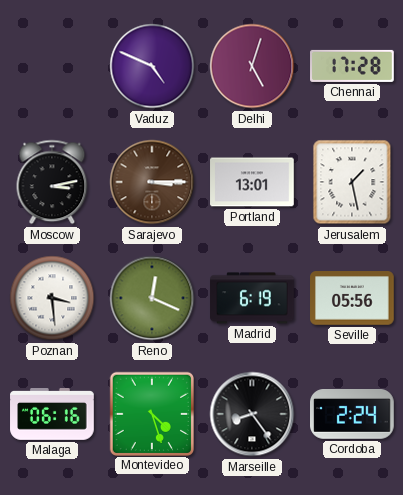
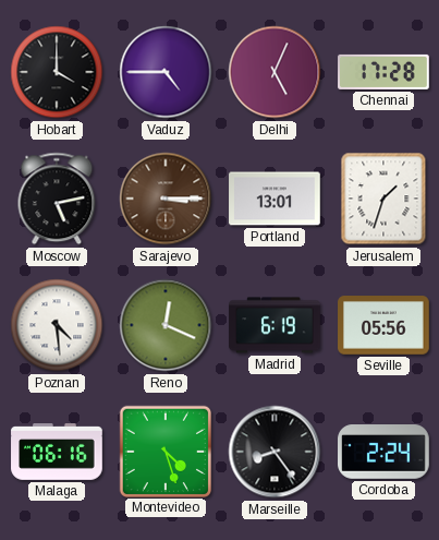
Hobart: none -> 4:00
Vaduz: 4:49 -> 4:45
Delhi: 5:03 -> 5:04
Moscow: 3:13 -> 5:13
Jerusalem: 1:28 -> 1:33
Poznan: 3:29 -> 4:29
